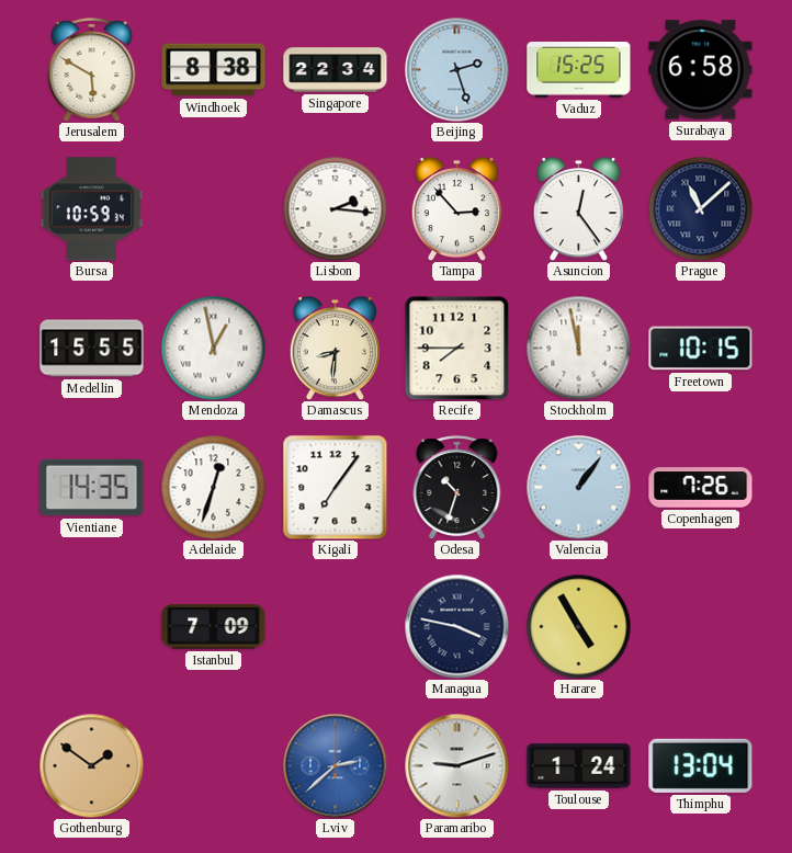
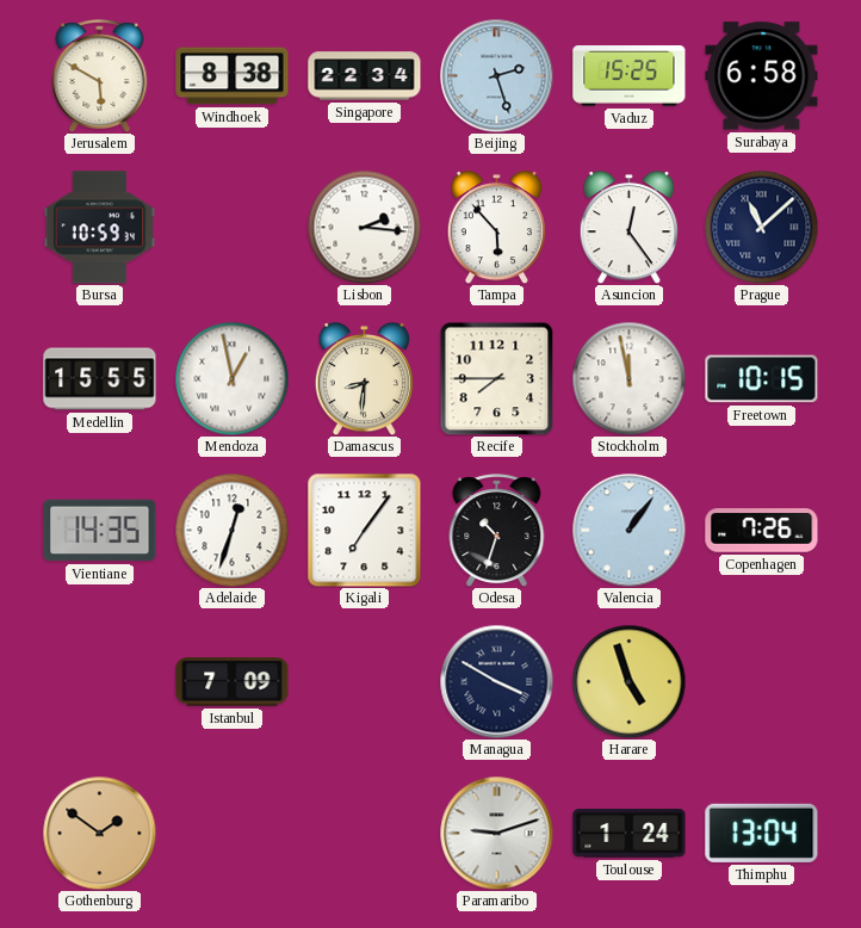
Tampa: 2:53 -> 5:53
Managua: 3:47 -> 3:50
Harare: 4:55 -> 4:57
Lviv: 2:38 -> none
